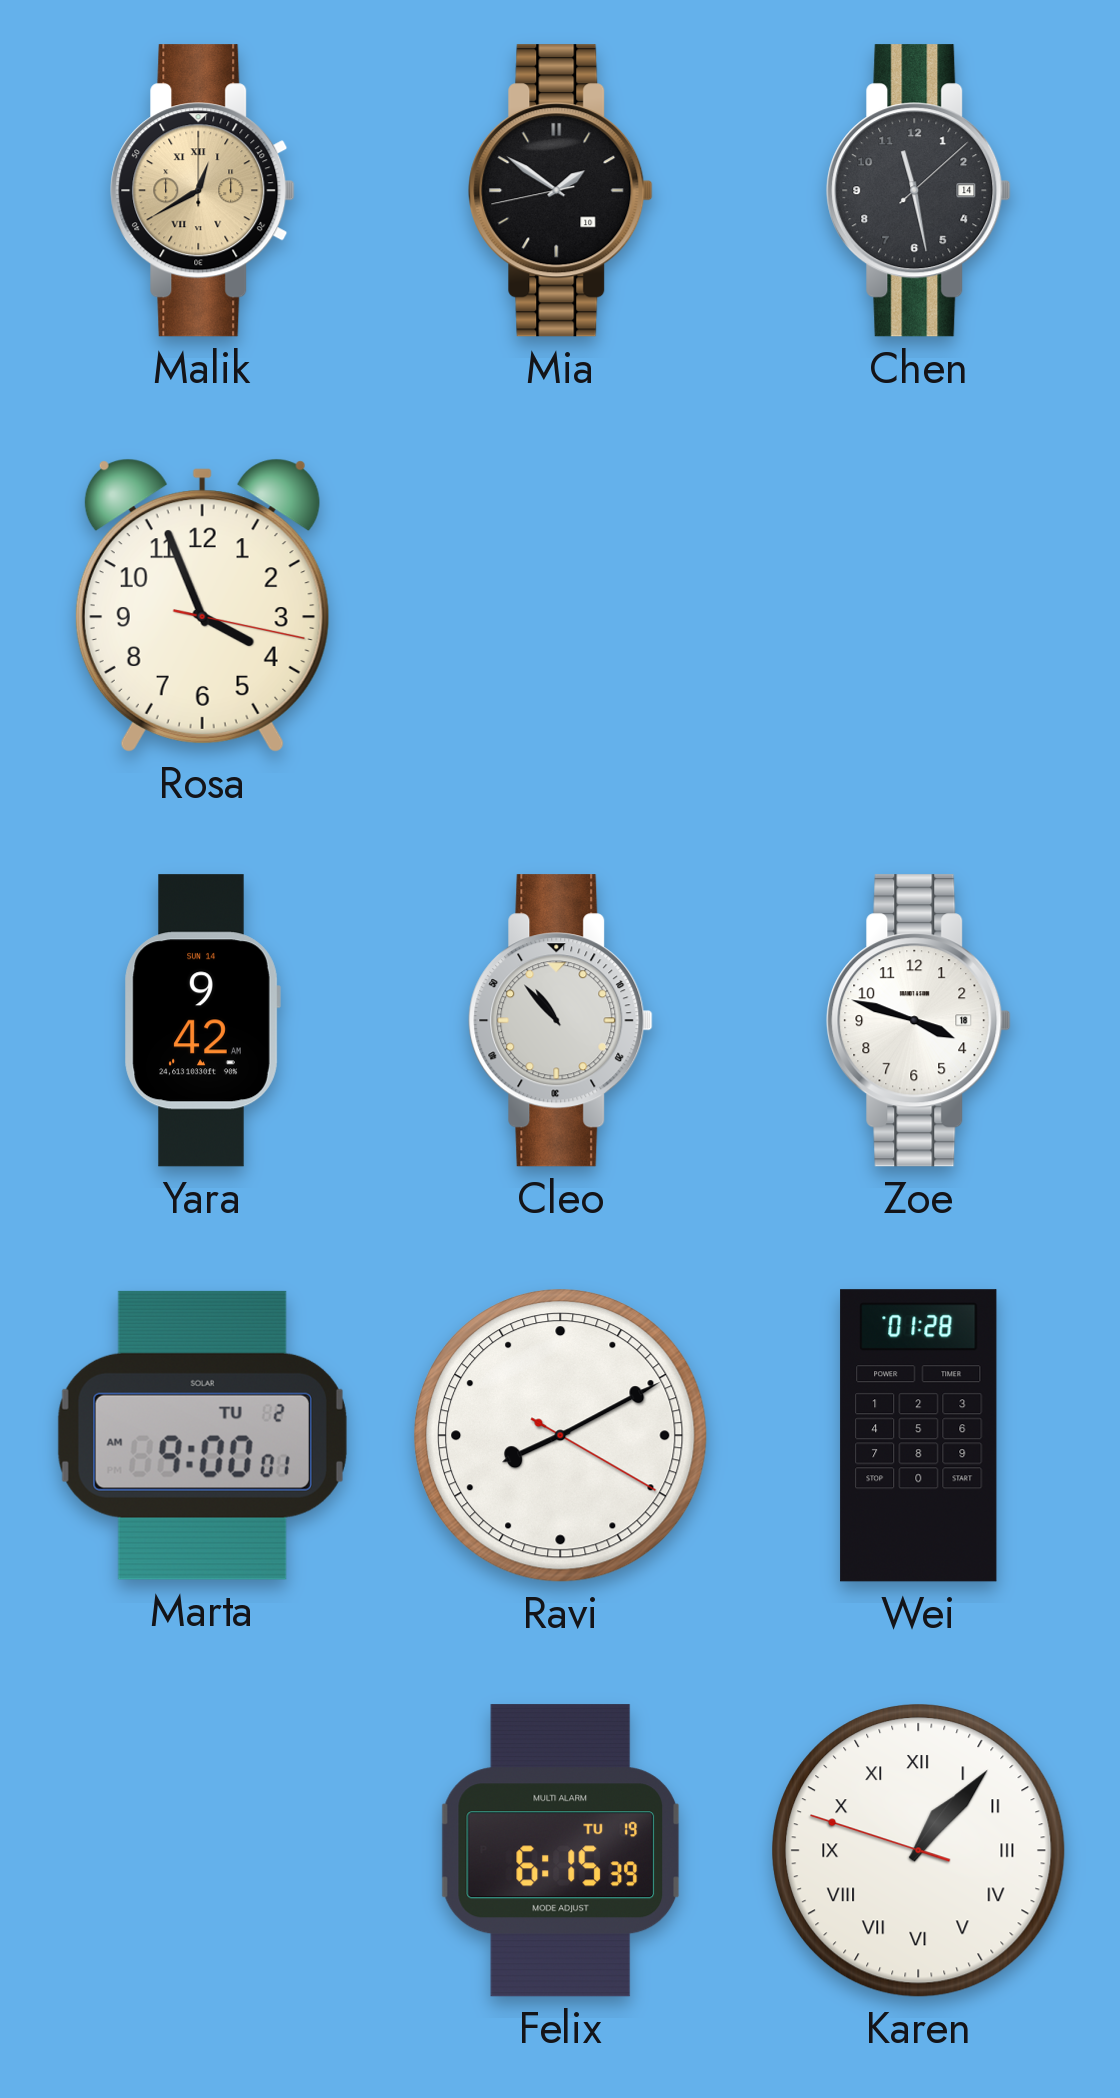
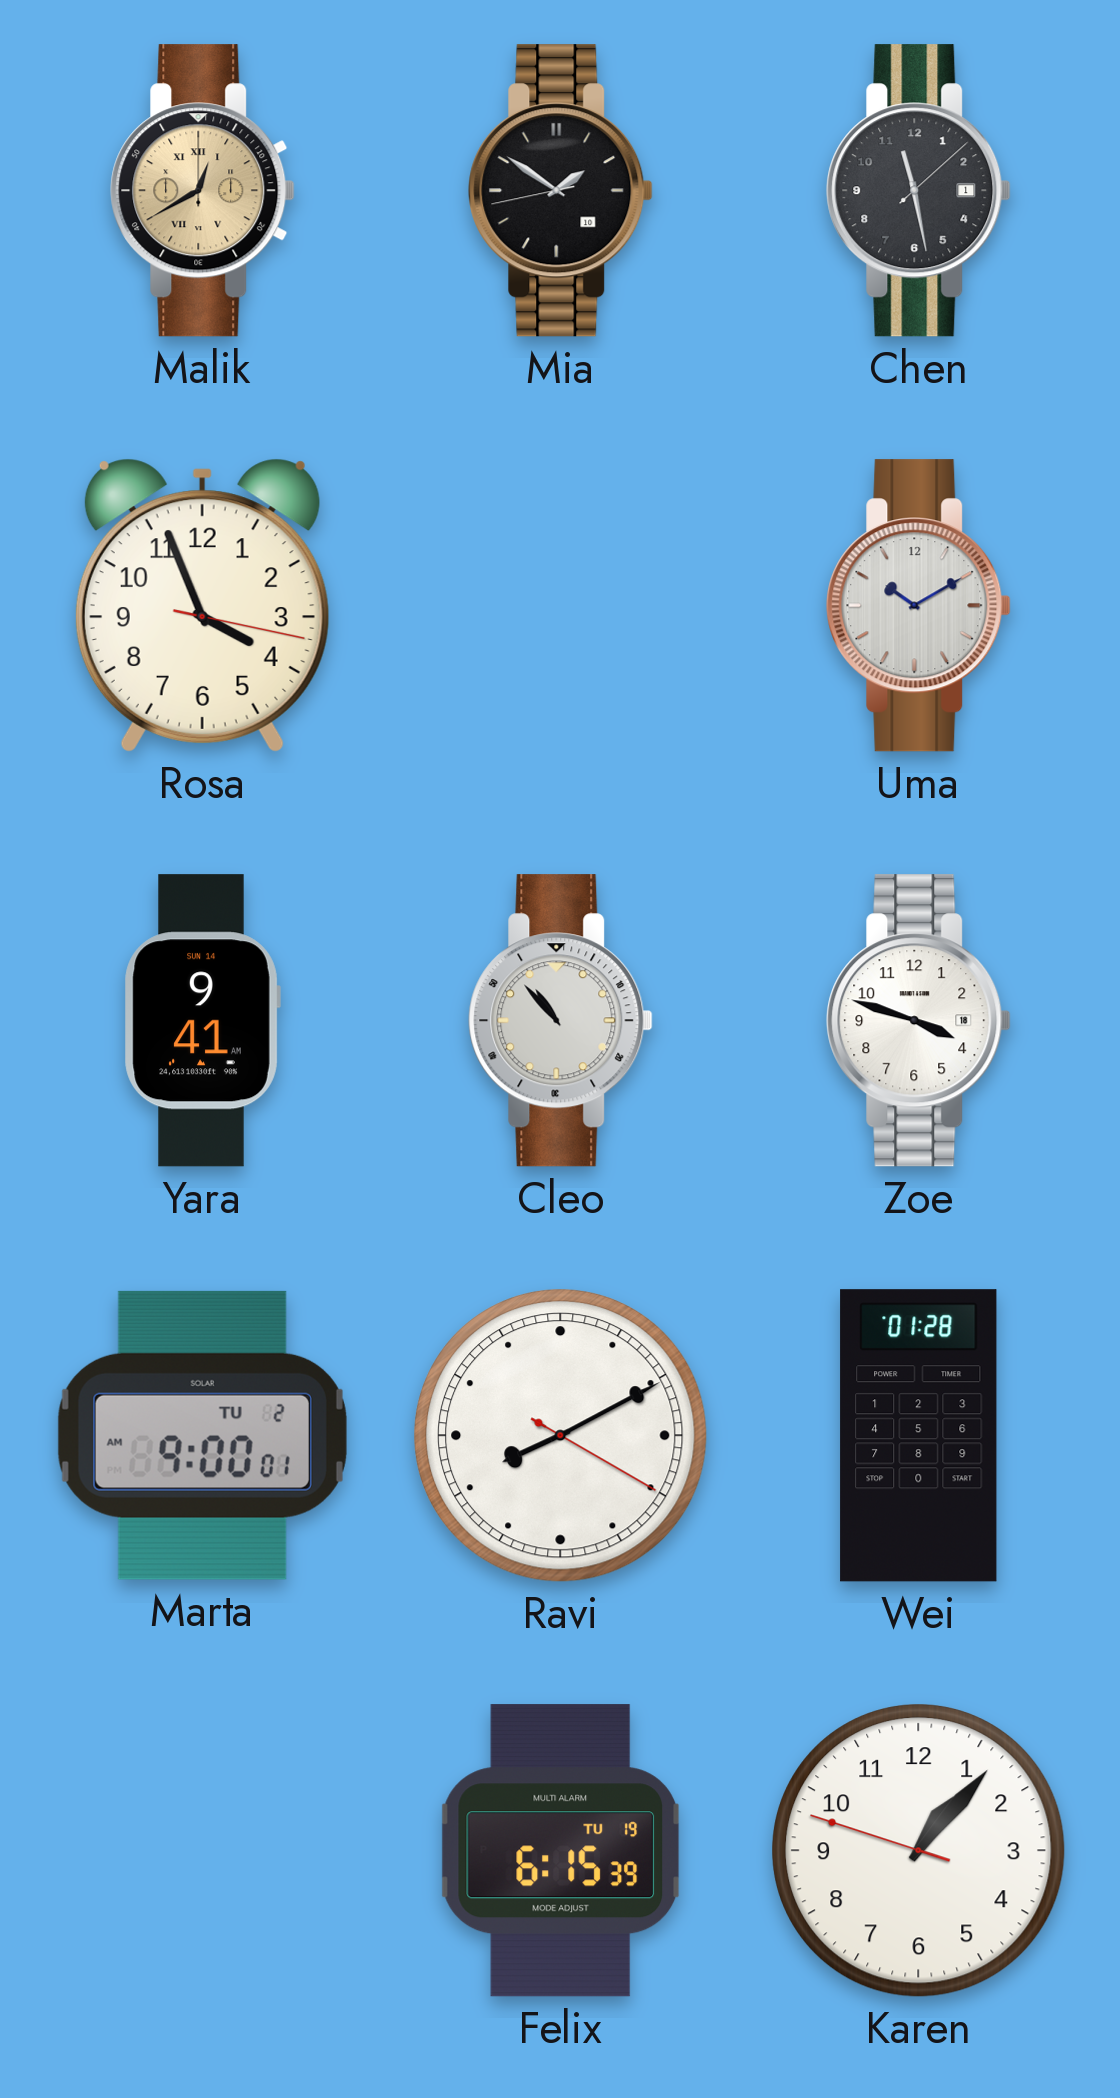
Chen date: 14 -> 1
Uma: none -> 10:10
Yara: 9:42 -> 9:41
Karen numerals: Roman -> Arabic
